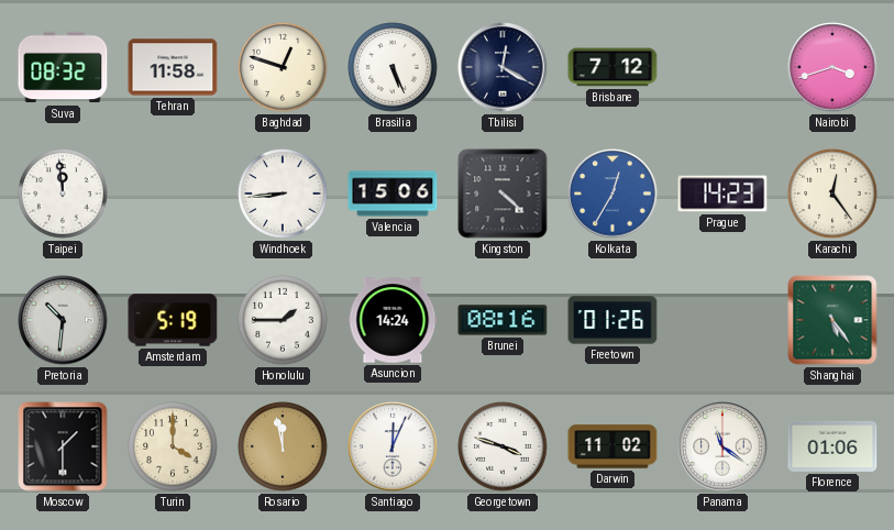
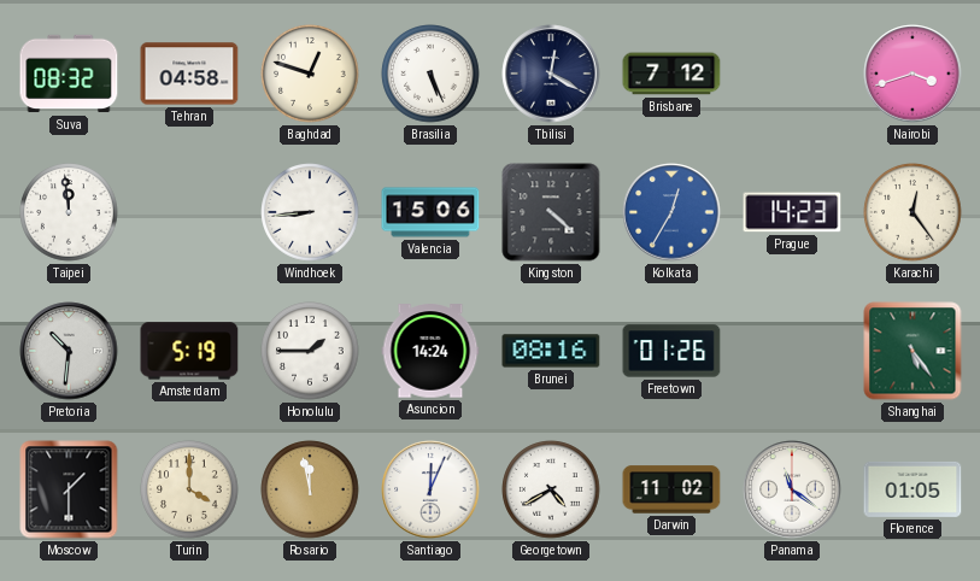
Tehran: 11:58 -> 04:58
Georgetown: 3:48 -> 4:40
Florence: 01:06 -> 01:05
